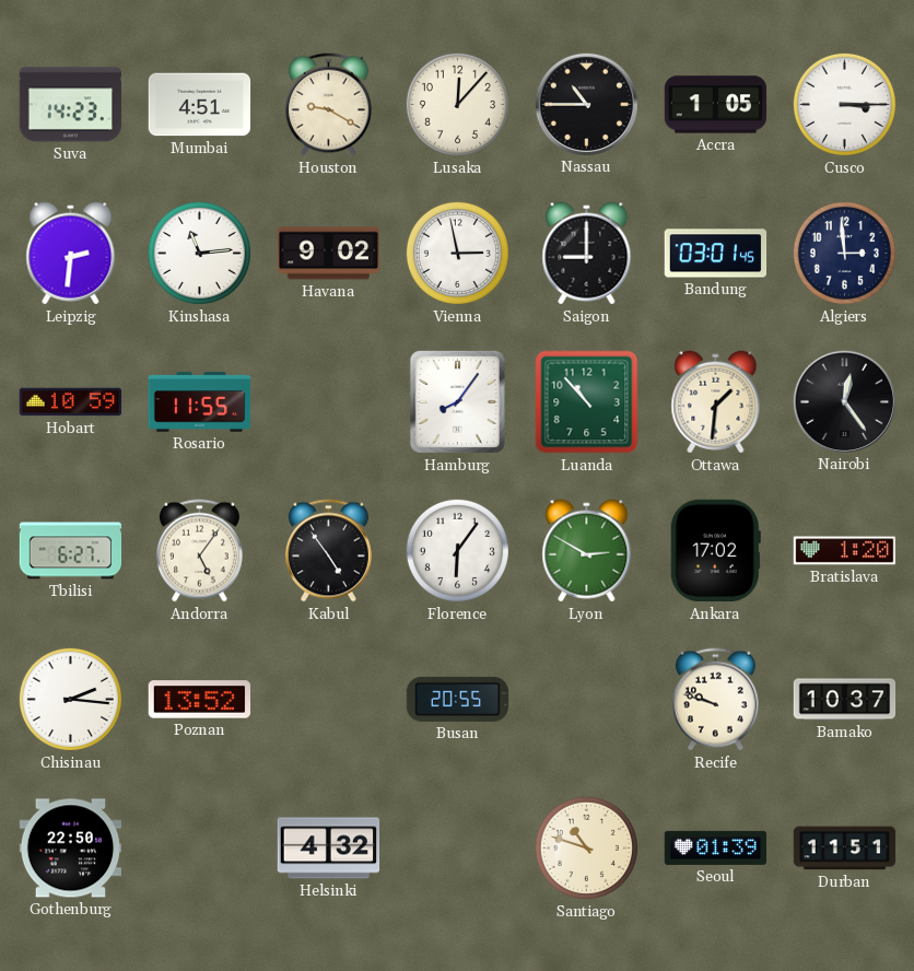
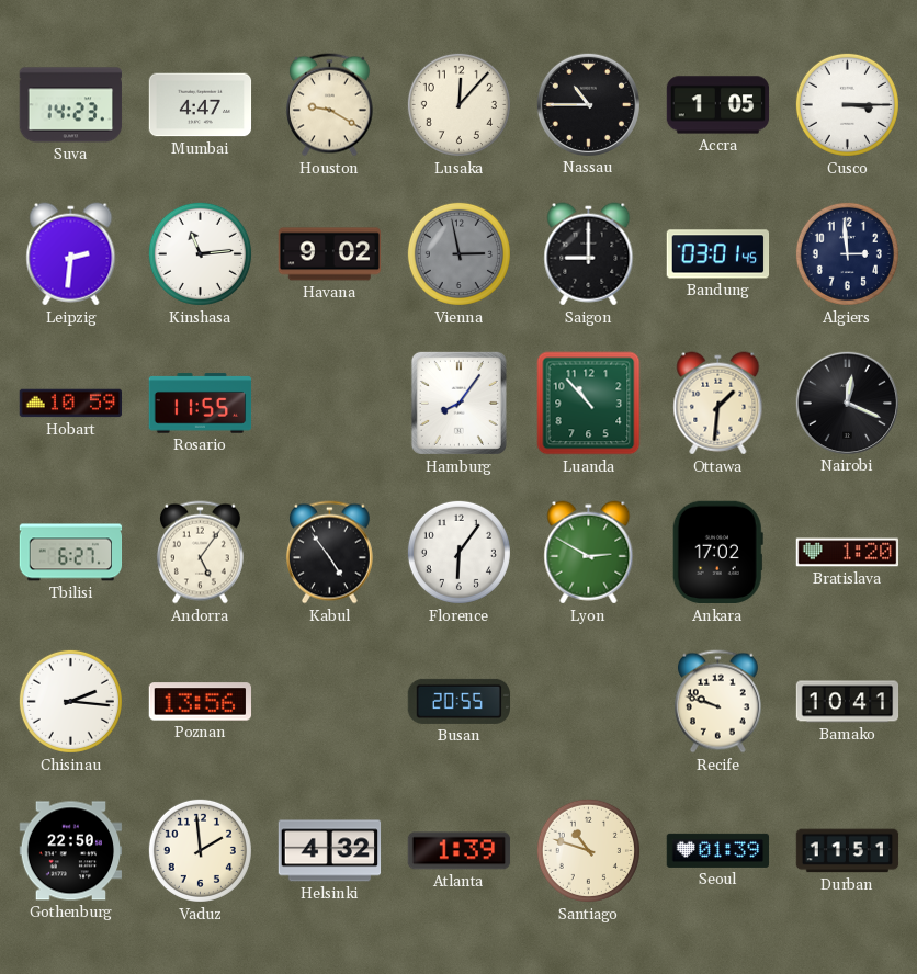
Mumbai: 4:51 -> 4:47
Vienna dial: white -> grey
Nairobi: 12:24 -> 12:19
Poznan: 13:52 -> 13:56
Bamako: 10:37 -> 10:41
Vaduz: none -> 1:59
Atlanta: none -> 1:39
